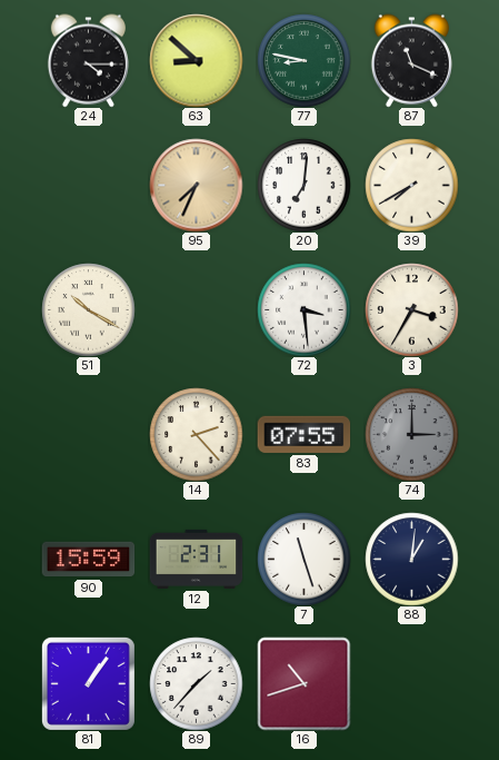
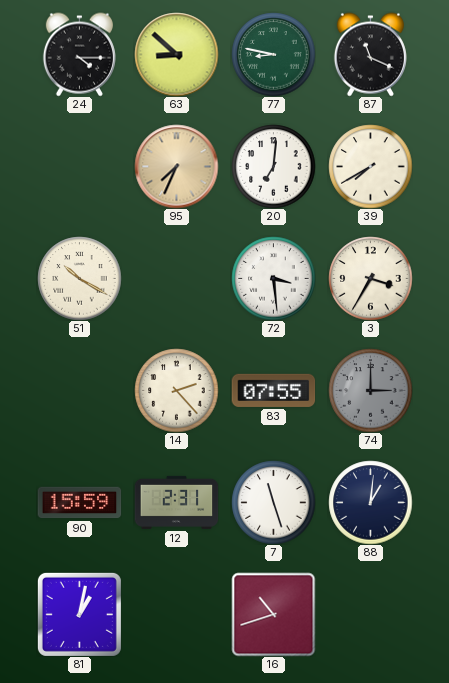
81: 1:06 -> 1:02
89: 1:37 -> none
